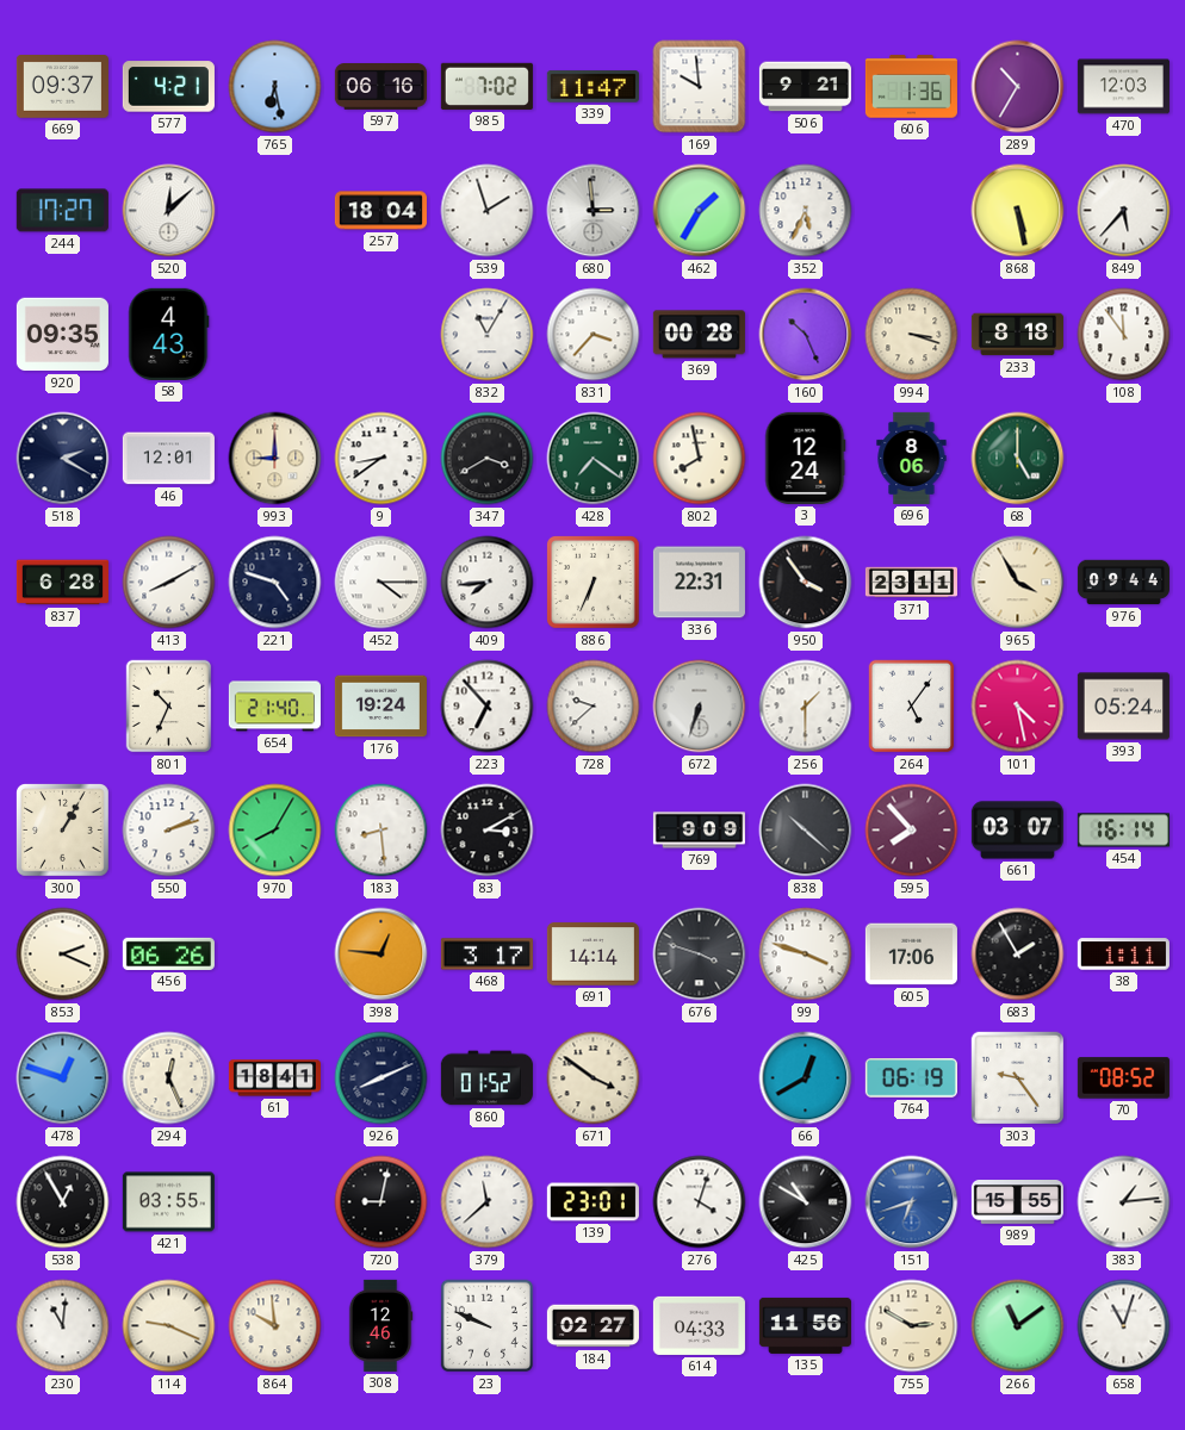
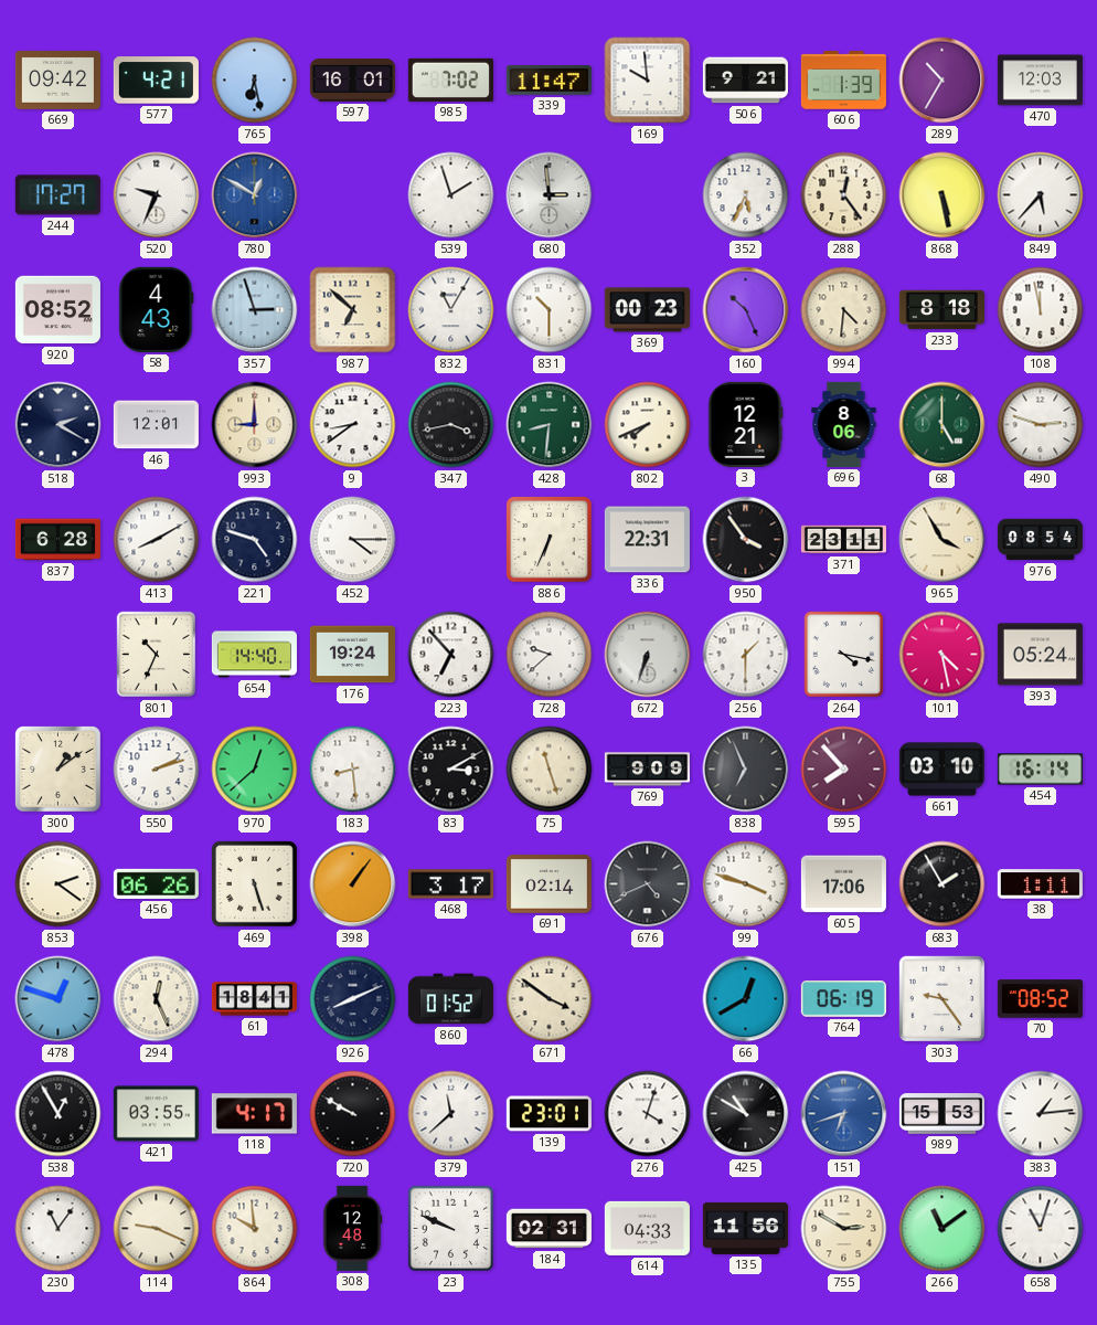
669: 09:37 -> 09:42
597: 06:16 -> 16:01
606: 1:36 -> 1:39
520: 12:08 -> 9:34
780: none -> 12:50
257: 18:04 -> none
462: 1:35 -> none
288: none -> 12:24
920: 09:35 -> 08:52
357: none -> 2:57
987: none -> 6:52
831: 3:37 -> 10:30
369: 00:28 -> 00:23
994: 3:18 -> 4:31
108: 11:54 -> 11:58
347: 3:40 -> 3:43
428: 7:21 -> 8:31
802: 7:58 -> 7:41
3: 12:24 -> 12:21
490: none -> 2:48
409: 7:44 -> none
976: 09:44 -> 08:54
654: 21:40 -> 14:40
264: 5:06 -> 4:17
300: 1:05 -> 1:09
970: 8:05 -> 12:38
75: none -> 11:27
838: 10:22 -> 6:56
661: 03:07 -> 03:10
853: 2:19 -> 2:21
469: none -> 5:27
398: 12:46 -> 1:06
691: 14:14 -> 02:14
676: 3:48 -> 4:41
118: none -> 4:17
720: 9:02 -> 9:50
989: 15:55 -> 15:53
230: 11:01 -> 11:06
308: 12:46 -> 12:48
184: 02:27 -> 02:31
